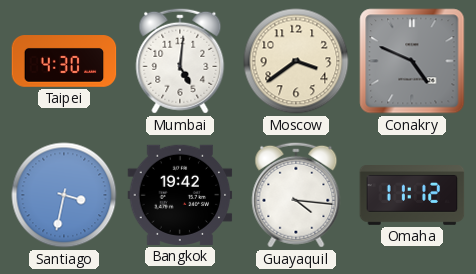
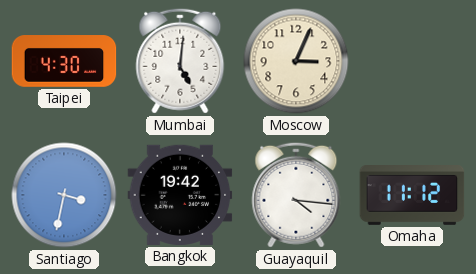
Moscow: 3:39 -> 3:04
Conakry: 4:49 -> none
